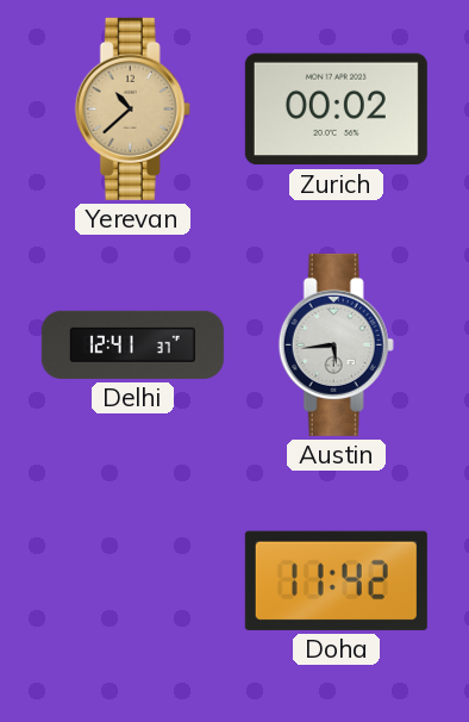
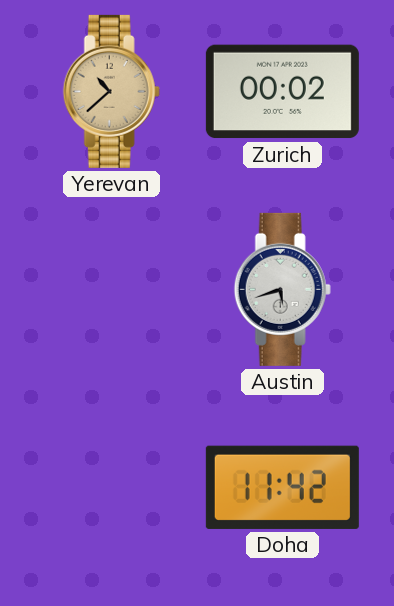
Delhi: 12:41 -> none
Austin: 5:44 -> 5:42
